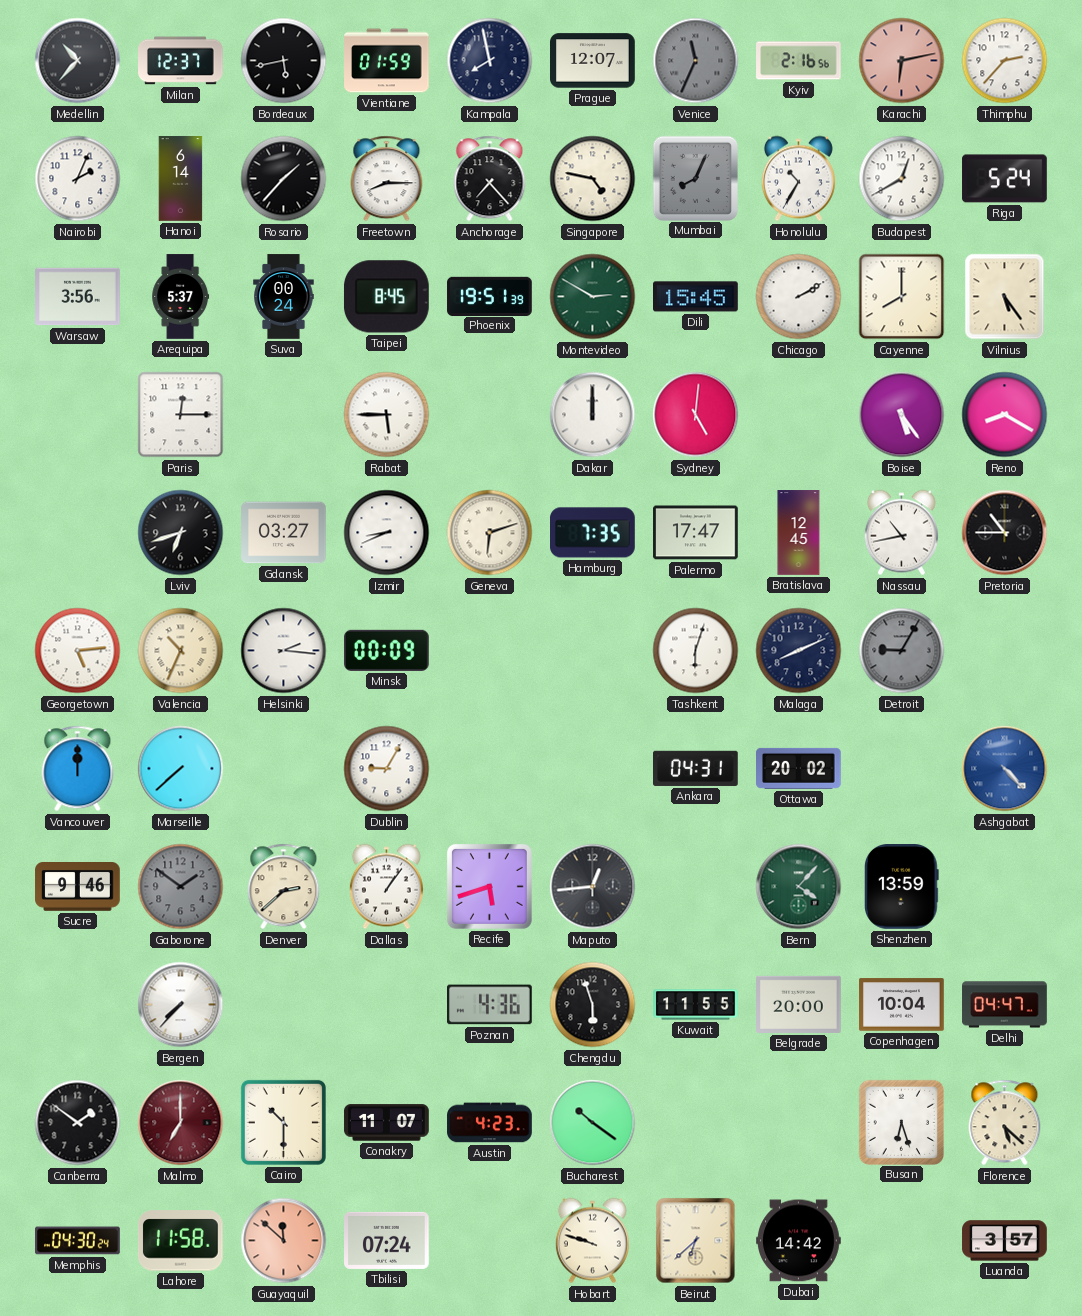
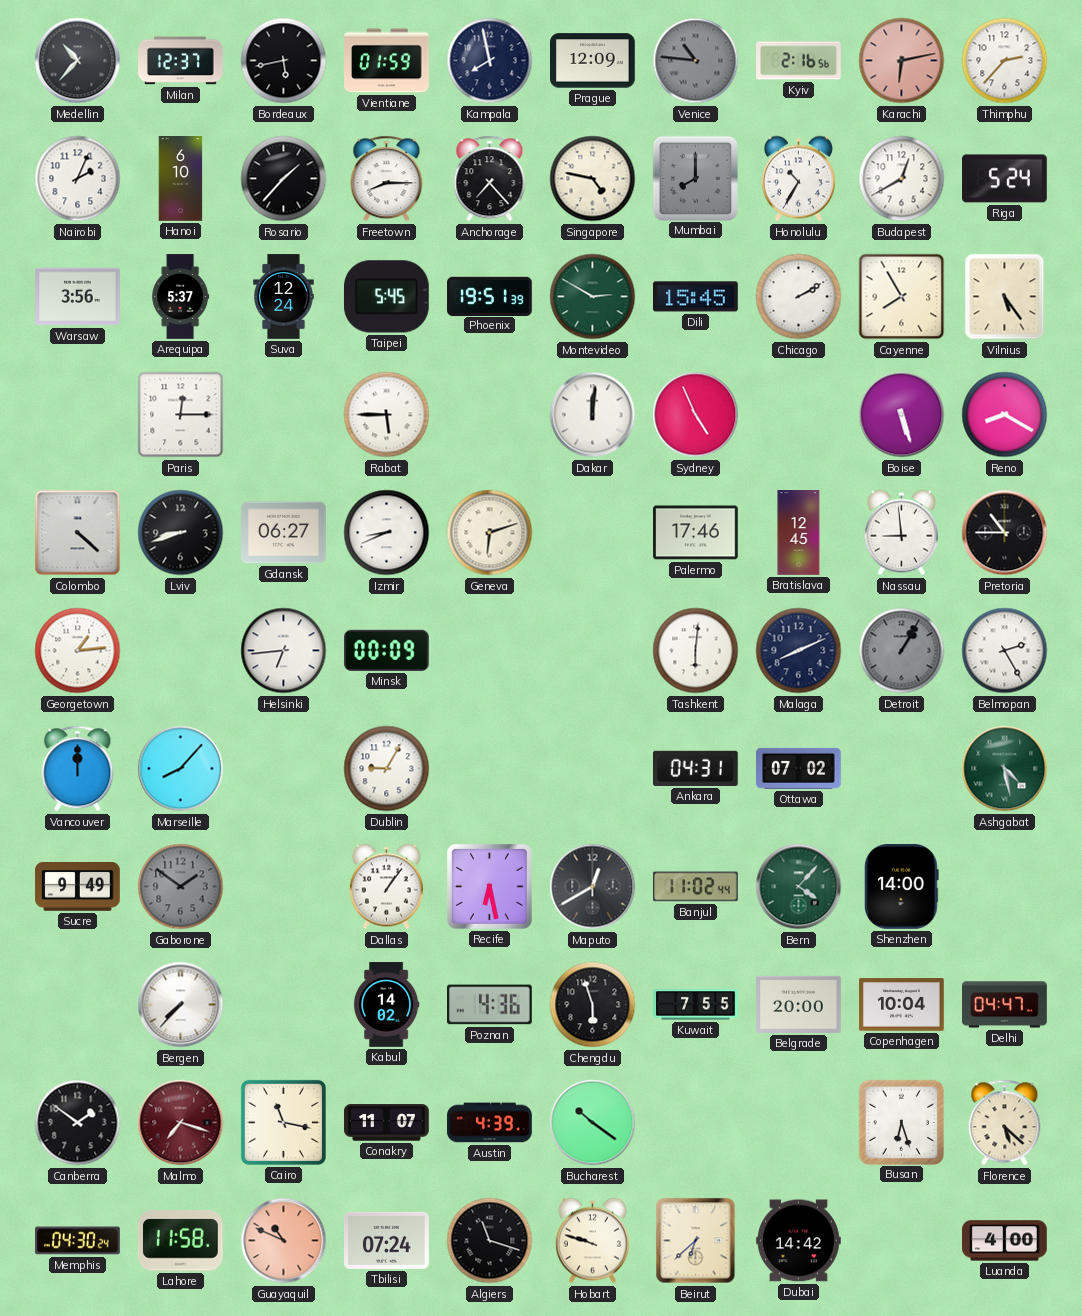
Prague: 12:07 -> 12:09
Venice: 11:34 -> 10:46
Hanoi: 6:14 -> 6:10
Mumbai: 8:04 -> 8:00
Suva: 00:24 -> 12:24
Taipei: 8:45 -> 5:45
Cayenne: 8:00 -> 7:55
Dakar: 12:00 -> 12:01
Sydney: 5:01 -> 4:56
Boise: 5:24 -> 5:27
Colombo: none -> 4:22
Lviv: 6:42 -> 8:42
Gdansk: 03:27 -> 06:27
Hamburg: 7:35 -> none
Palermo: 17:47 -> 17:46
Nassau: 10:43 -> 8:59
Georgetown: 5:14 -> 1:14
Valencia: 10:34 -> none
Helsinki: 2:16 -> 6:44
Tashkent: 6:03 -> 6:01
Detroit: 9:05 -> 1:05
Belmopan: none -> 2:25
Marseille: 7:38 -> 8:07
Ottawa: 20:02 -> 07:02
Ashgabat: 4:23 -> 4:28
Ashgabat dial: blue -> green
Sucre: 9:46 -> 9:49
Denver: 2:38 -> none
Recife: 5:42 -> 6:28
Maputo: 12:44 -> 12:40
Banjul: none -> 11:02
Shenzhen: 13:59 -> 14:00
Kabul: none -> 14:02
Kuwait: 11:55 -> 7:55
Malmo: 7:00 -> 7:18
Cairo: 10:30 -> 11:17
Austin: 4:23 -> 4:39
Guayaquil: 11:52 -> 10:49
Algiers: none -> 11:18
Luanda: 3:57 -> 4:00
